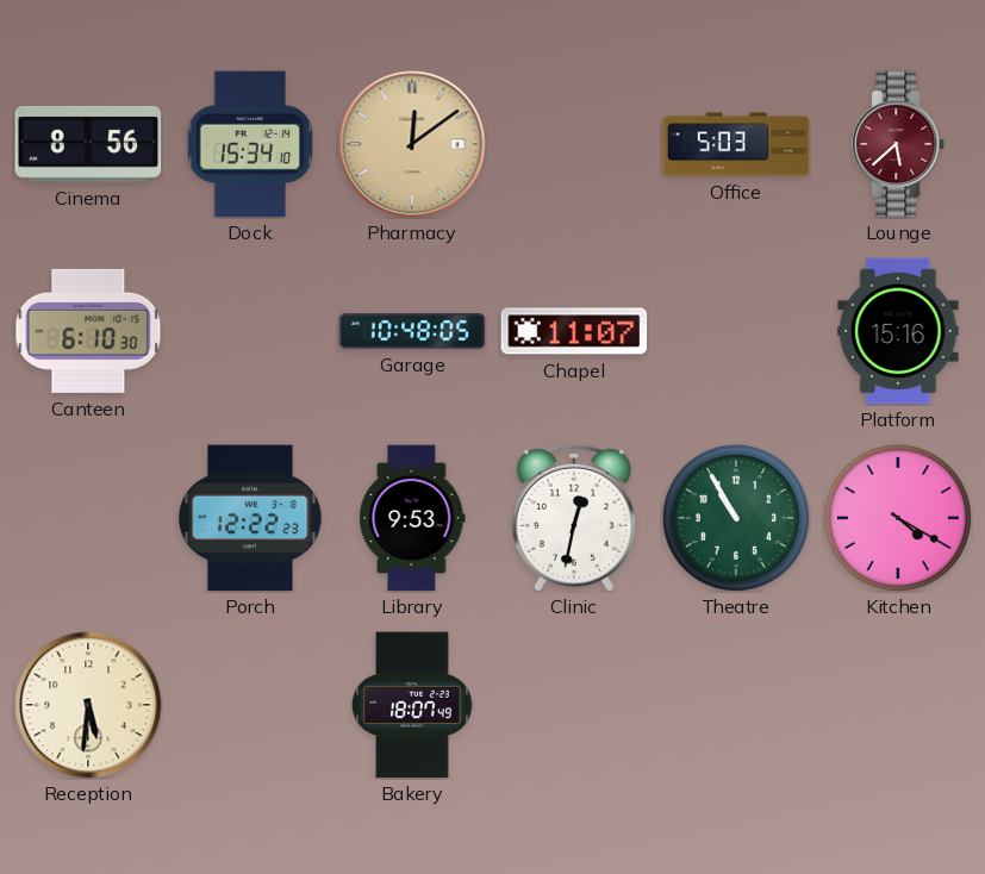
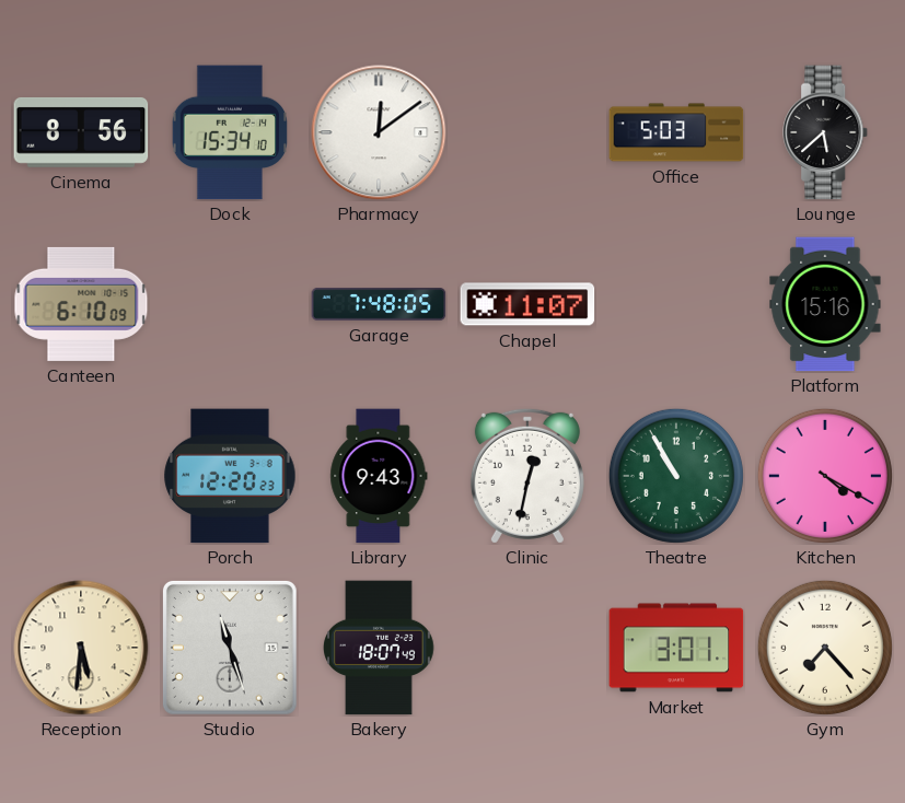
Pharmacy dial: champagne -> white
Lounge dial: burgundy -> black
Canteen: 6:10:30 -> 6:10:09
Garage: 10:48 -> 7:48
Porch: 12:22 -> 12:20
Library: 9:53 -> 9:43
Studio: none -> 11:27
Market: none -> 3:01
Gym: none -> 7:23
